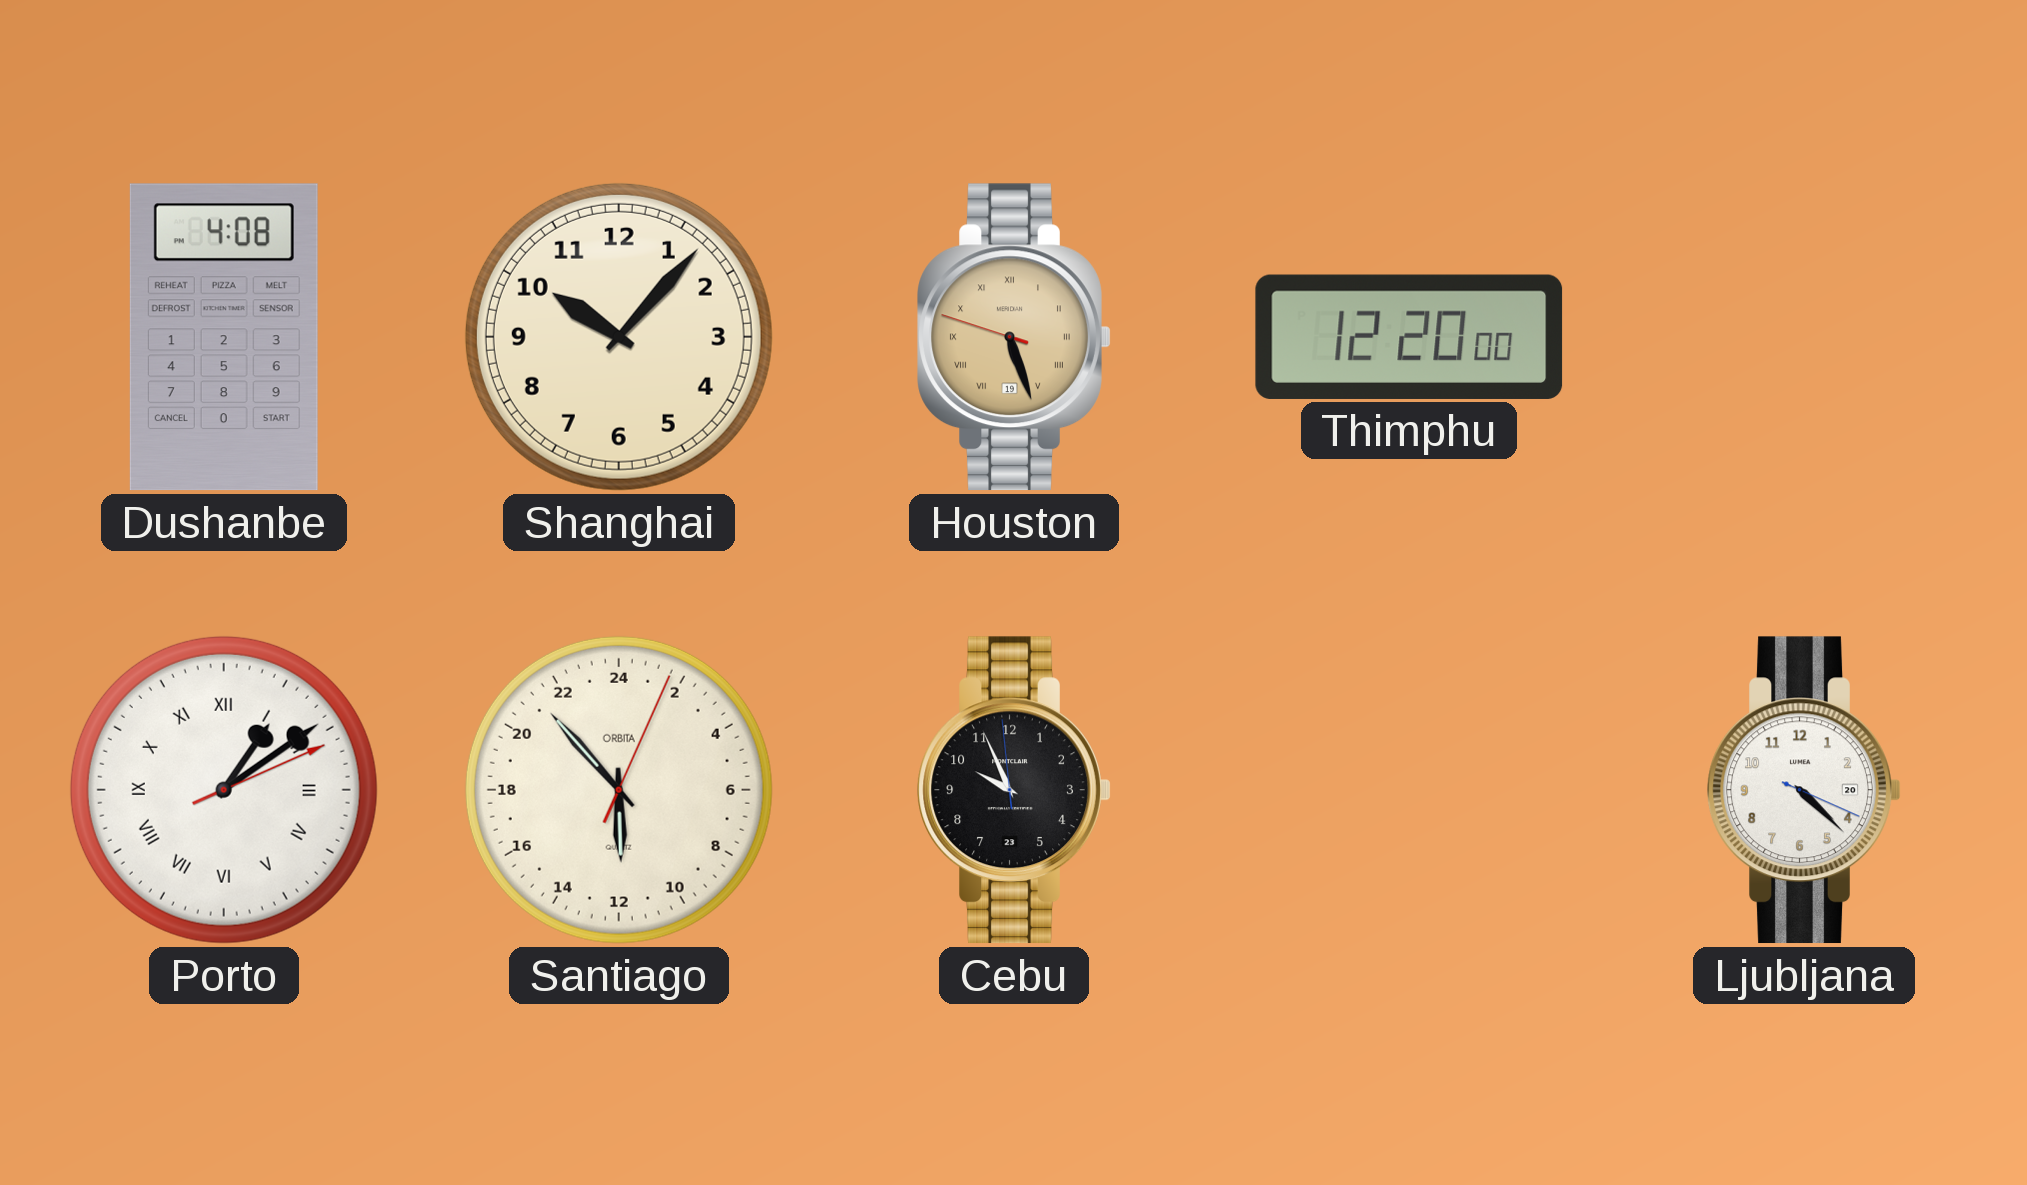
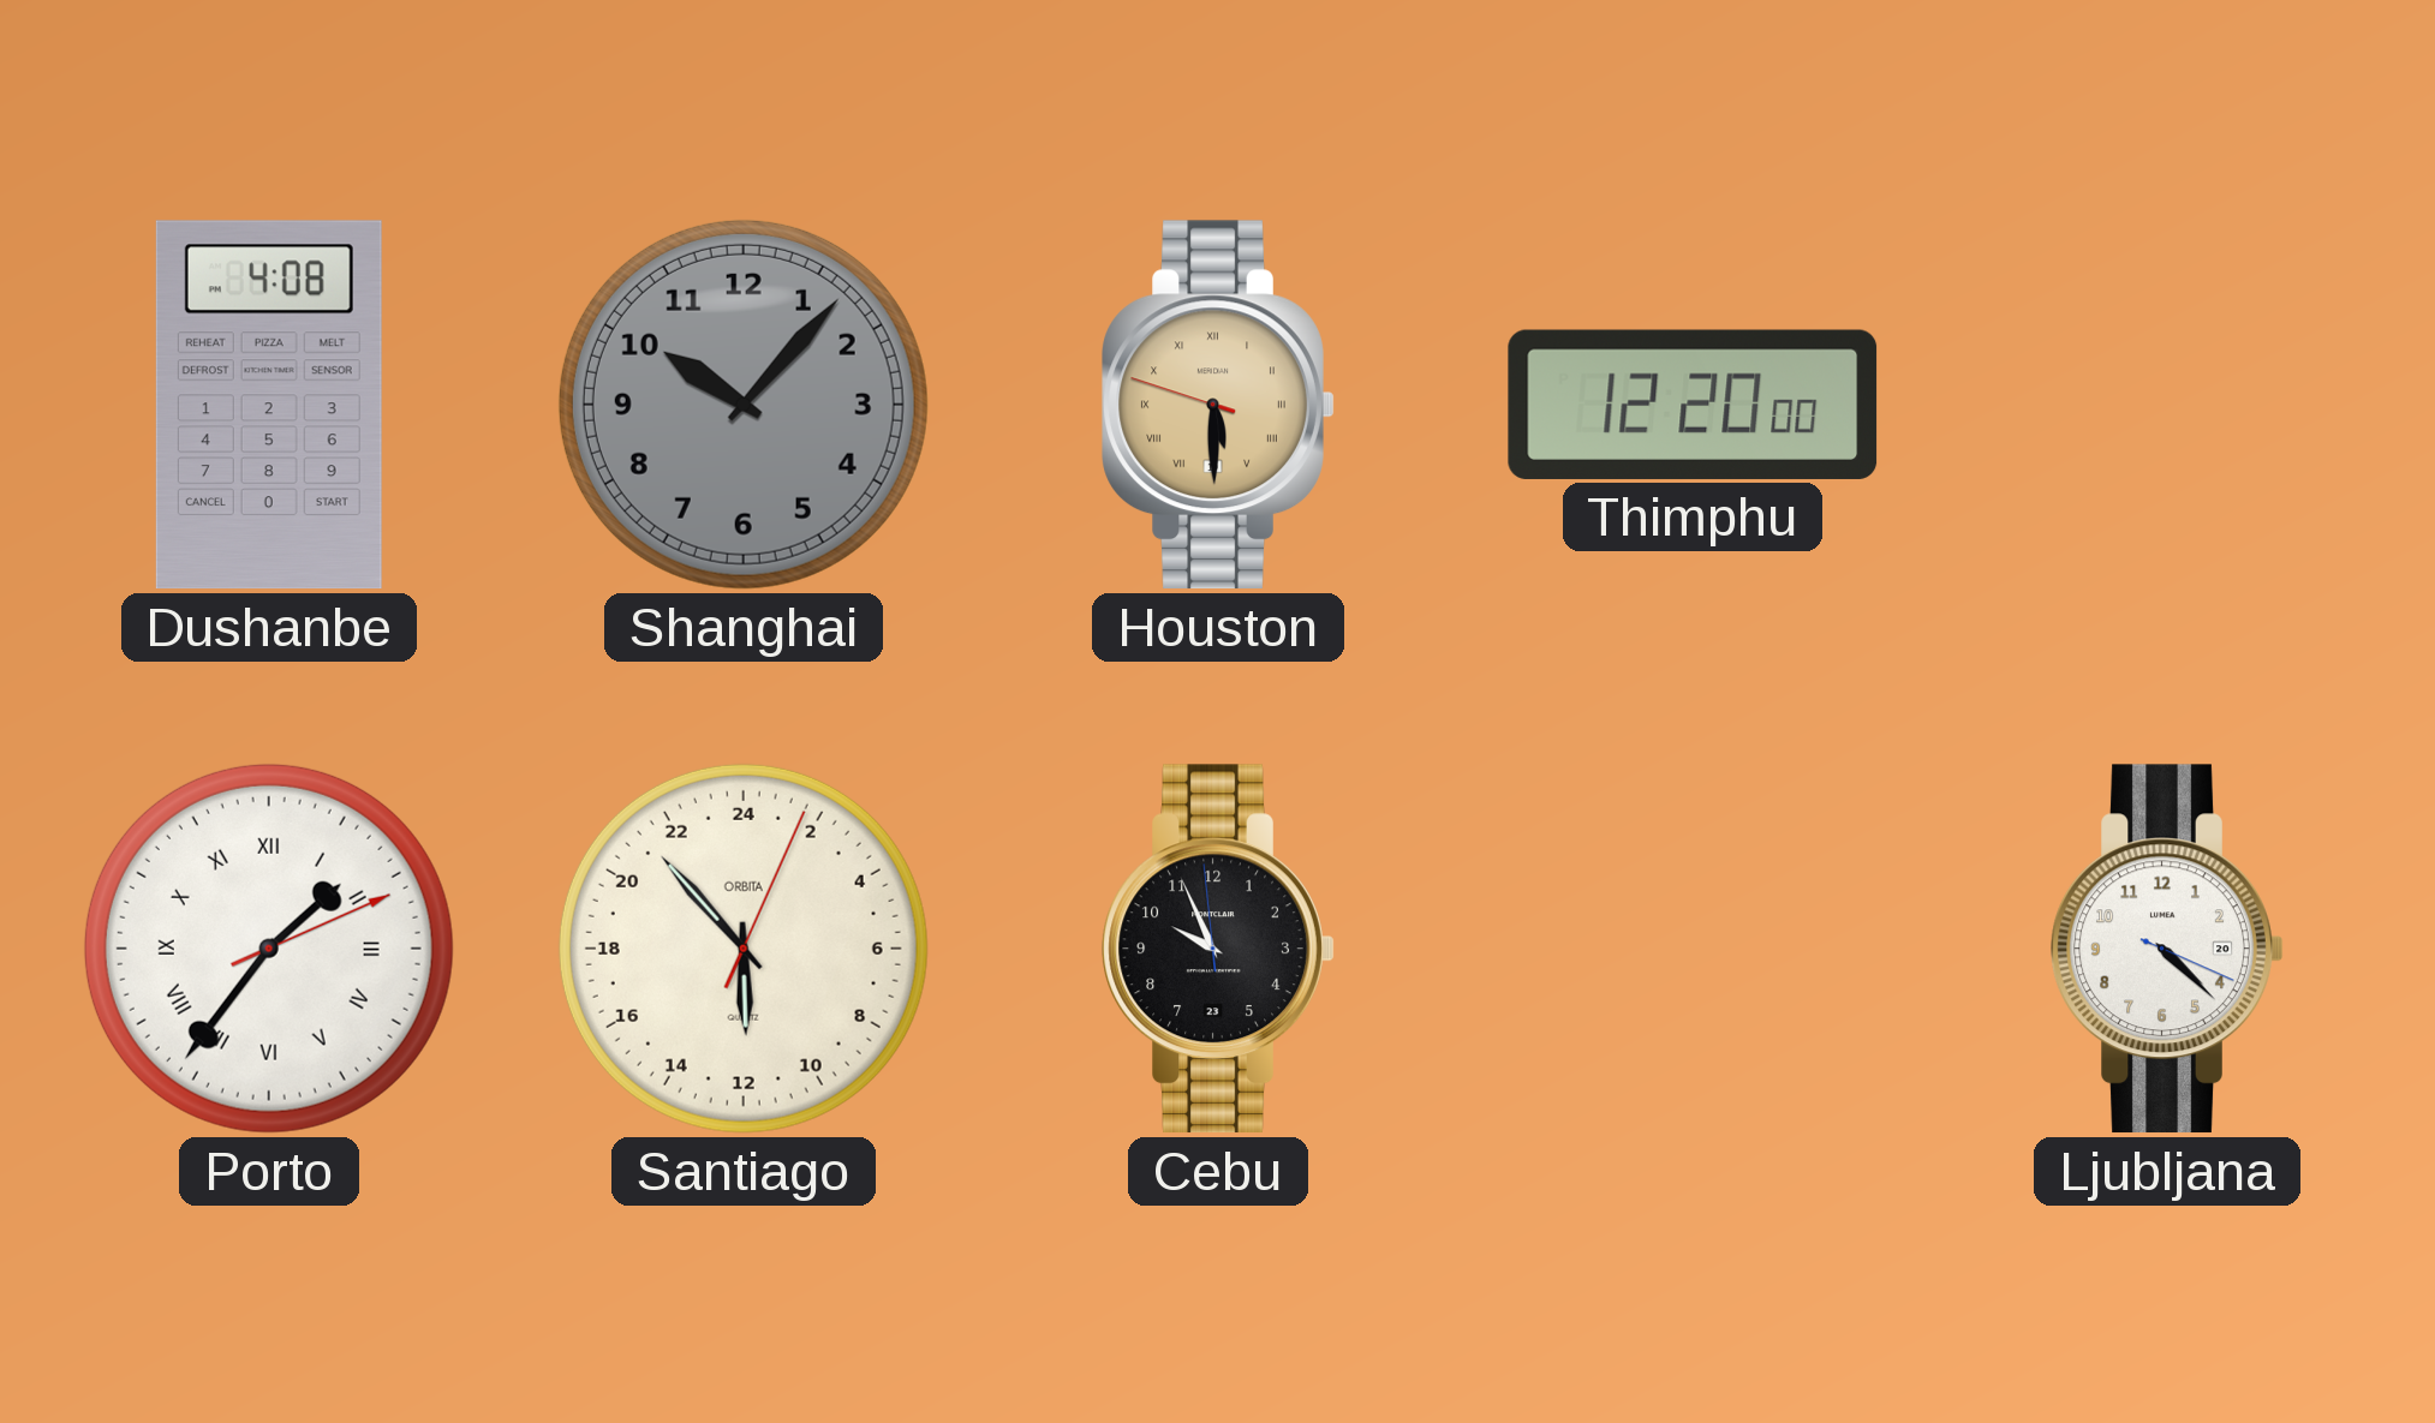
Shanghai dial: cream -> grey
Houston: 5:26 -> 5:29
Porto: 1:09 -> 1:36
